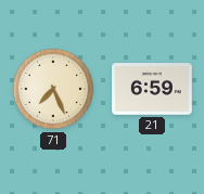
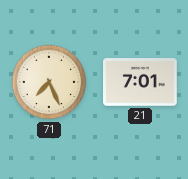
21: 6:59 -> 7:01
